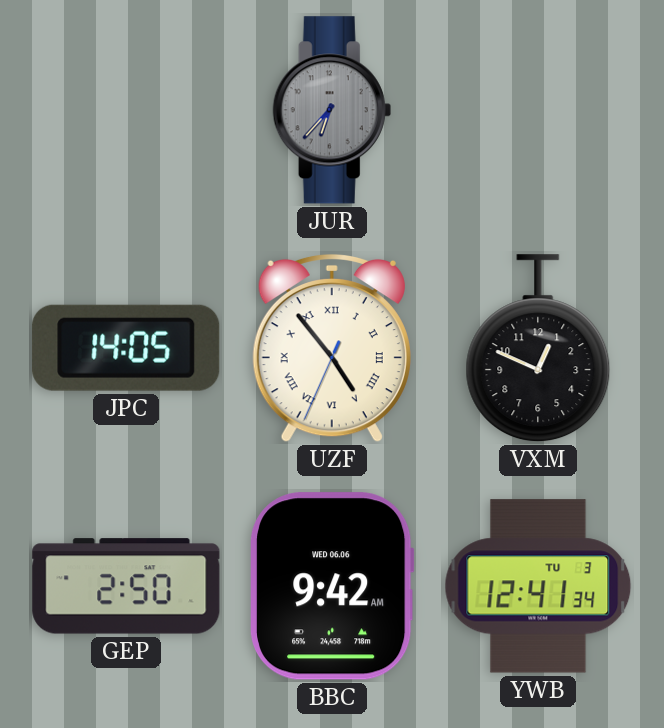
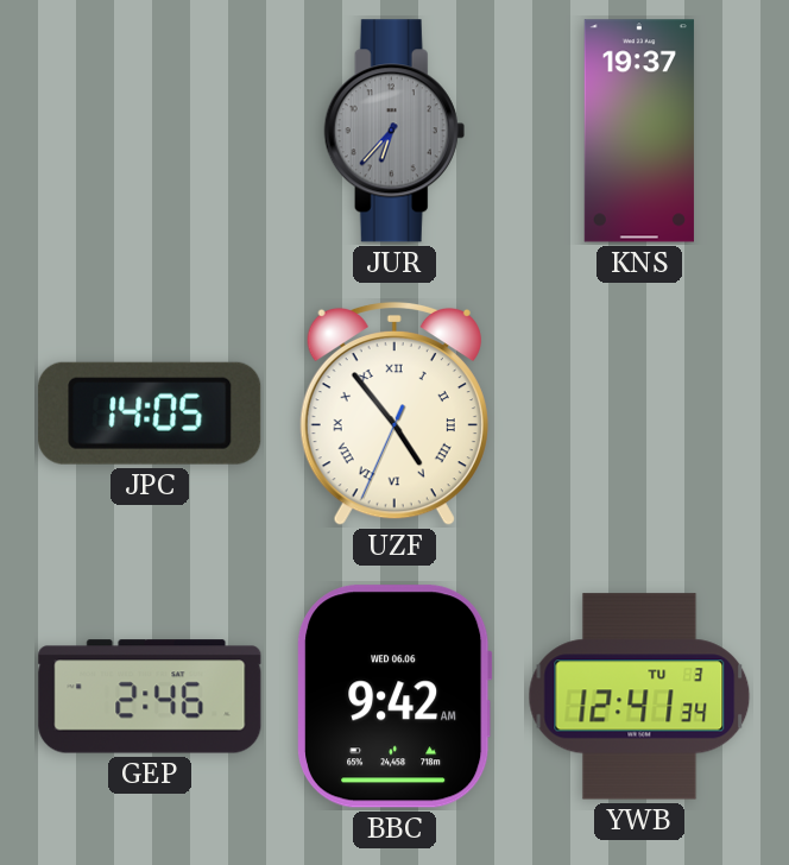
KNS: none -> 19:37
VXM: 12:49 -> none
GEP: 2:50 -> 2:46
